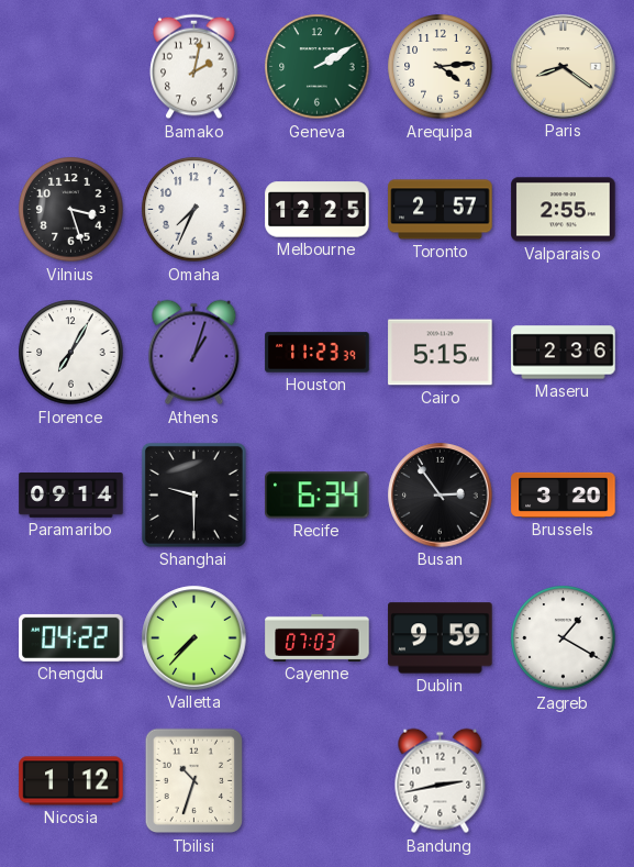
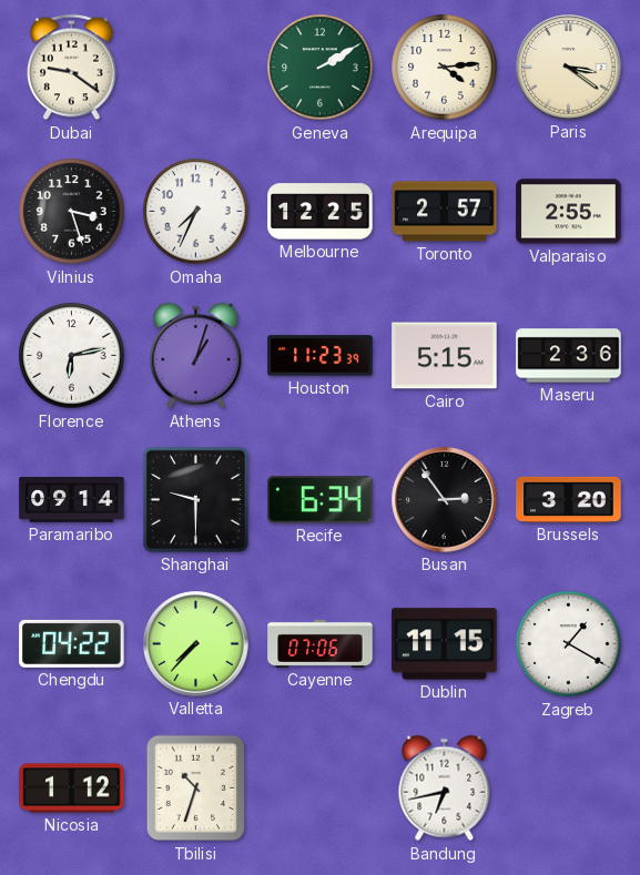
Dubai: none -> 9:21
Bamako: 2:02 -> none
Paris: 8:21 -> 3:21
Florence: 7:05 -> 6:13
Cayenne: 07:03 -> 07:06
Dublin: 9:59 -> 11:15
Bandung: 2:43 -> 6:43
